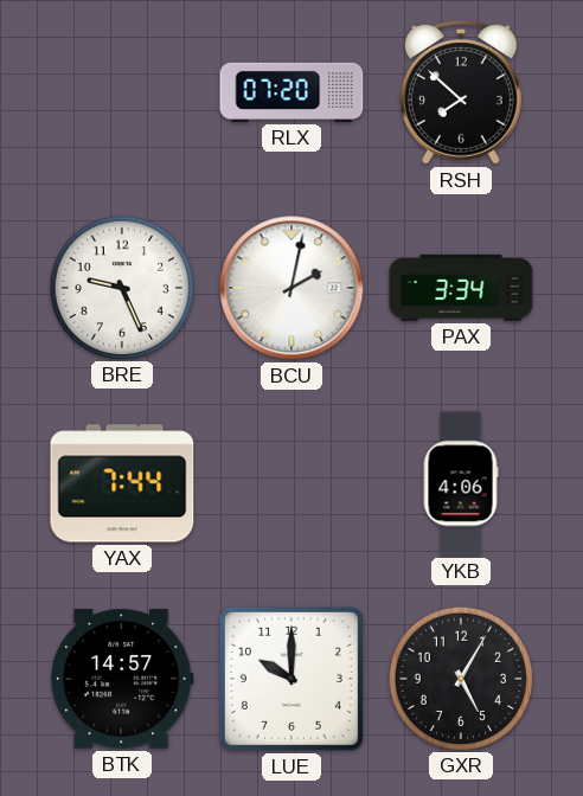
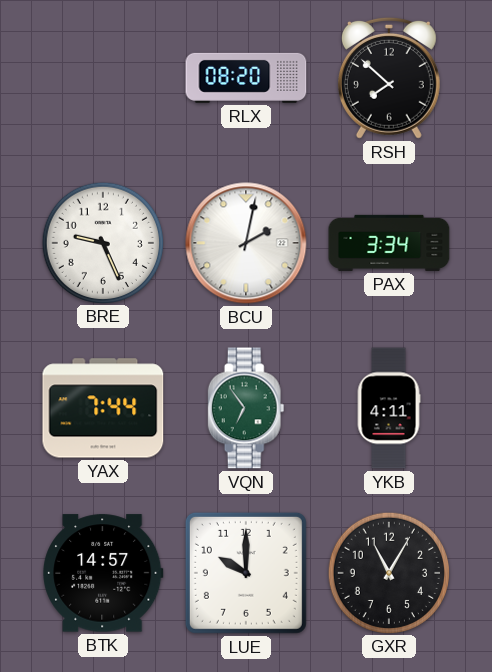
RLX: 07:20 -> 08:20
VQN: none -> 6:54
YKB: 4:06 -> 4:11
GXR: 5:05 -> 11:05
